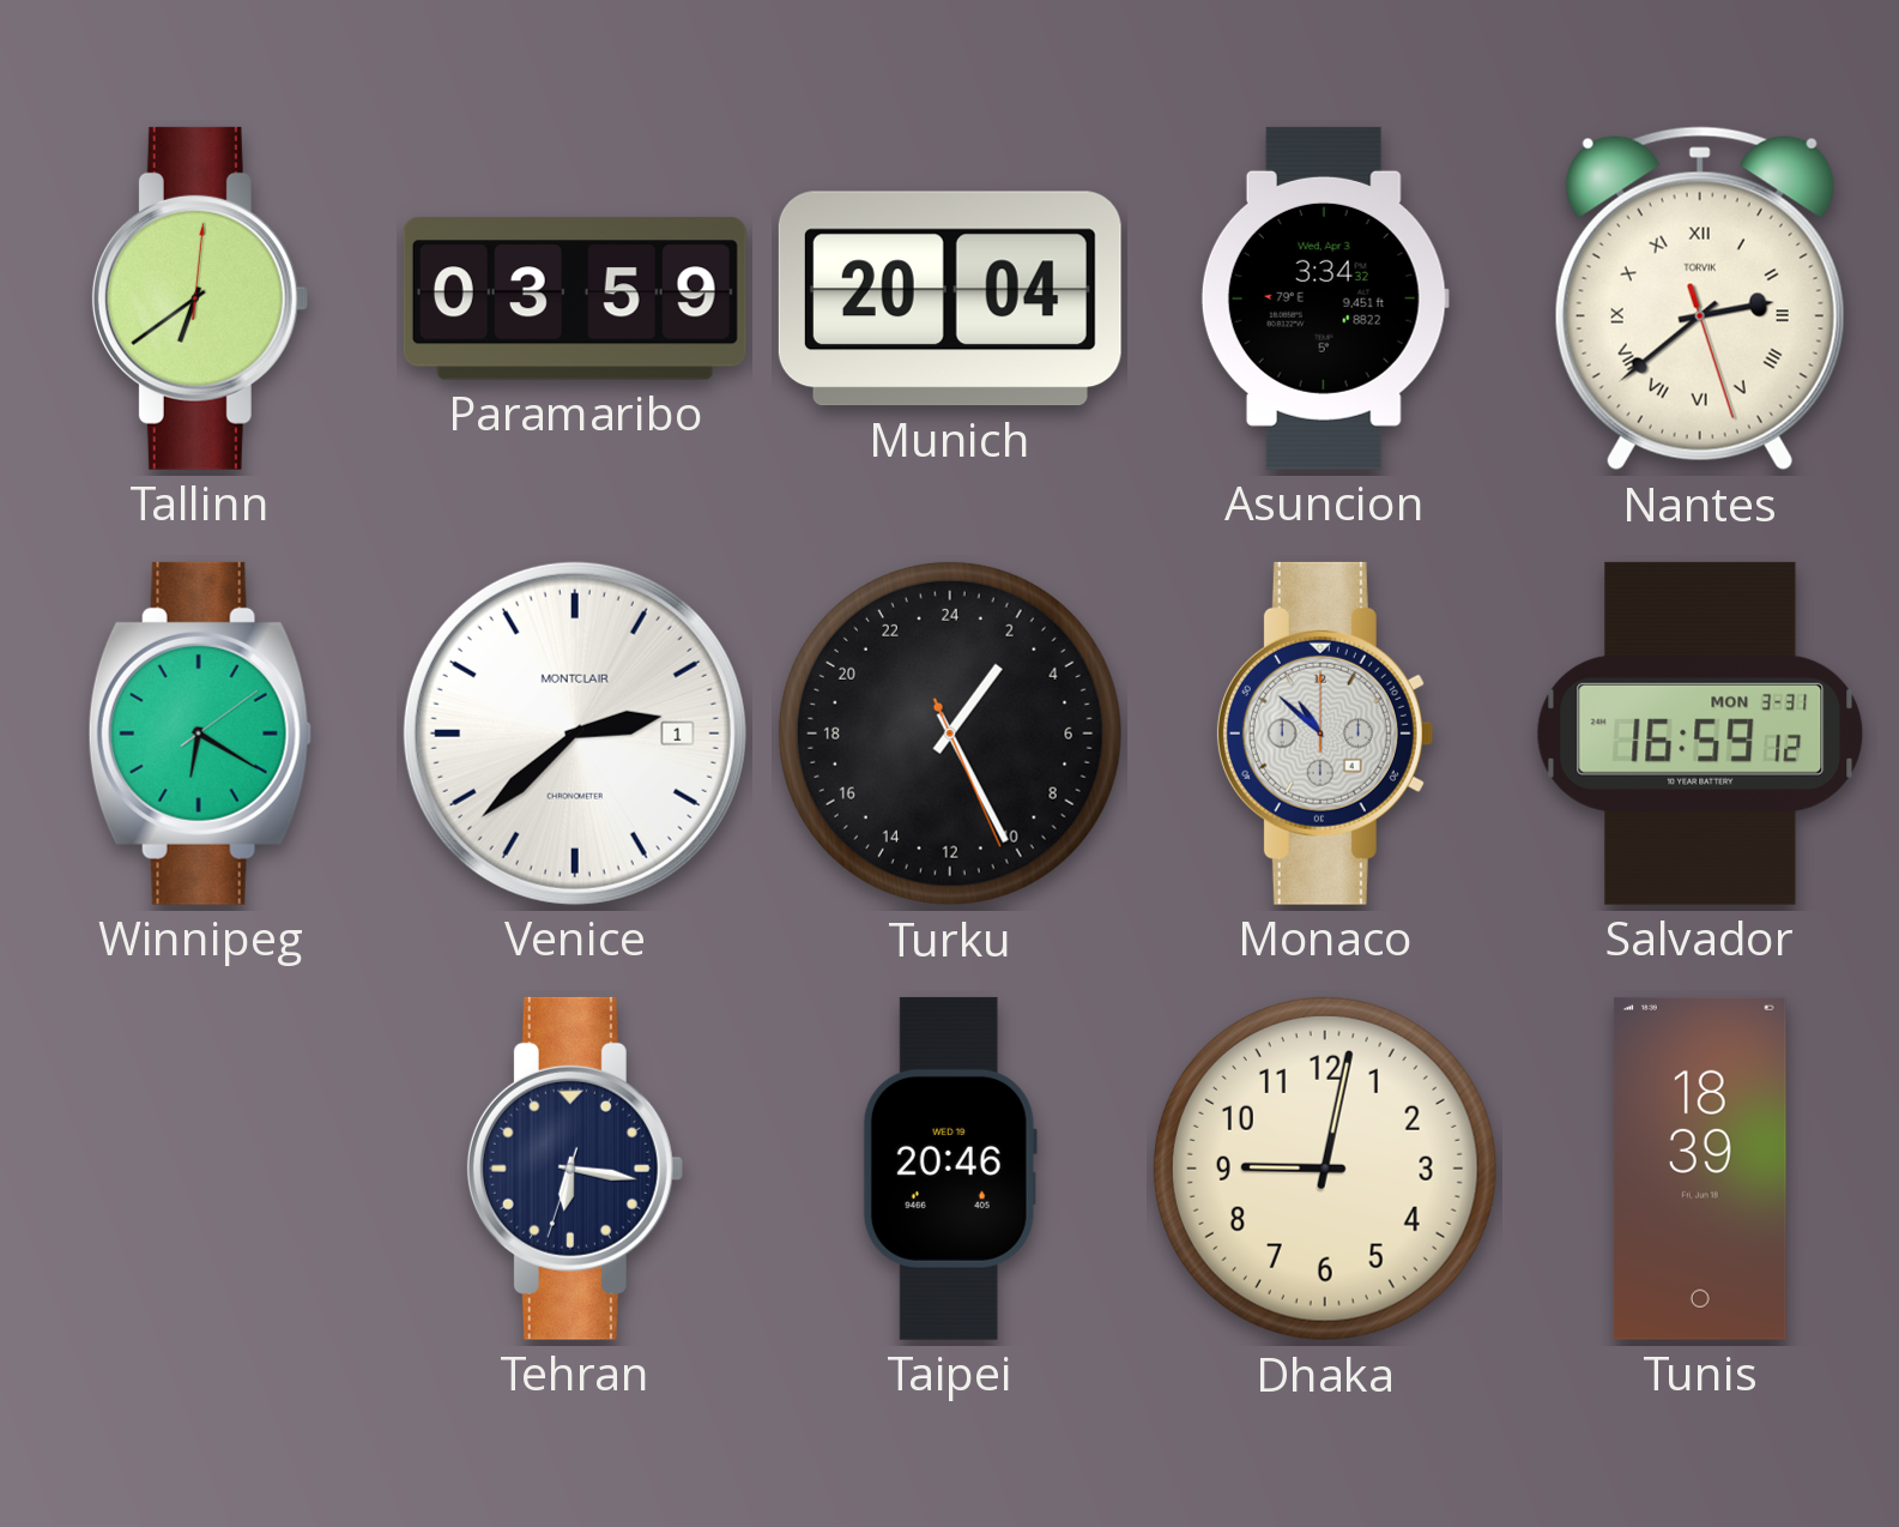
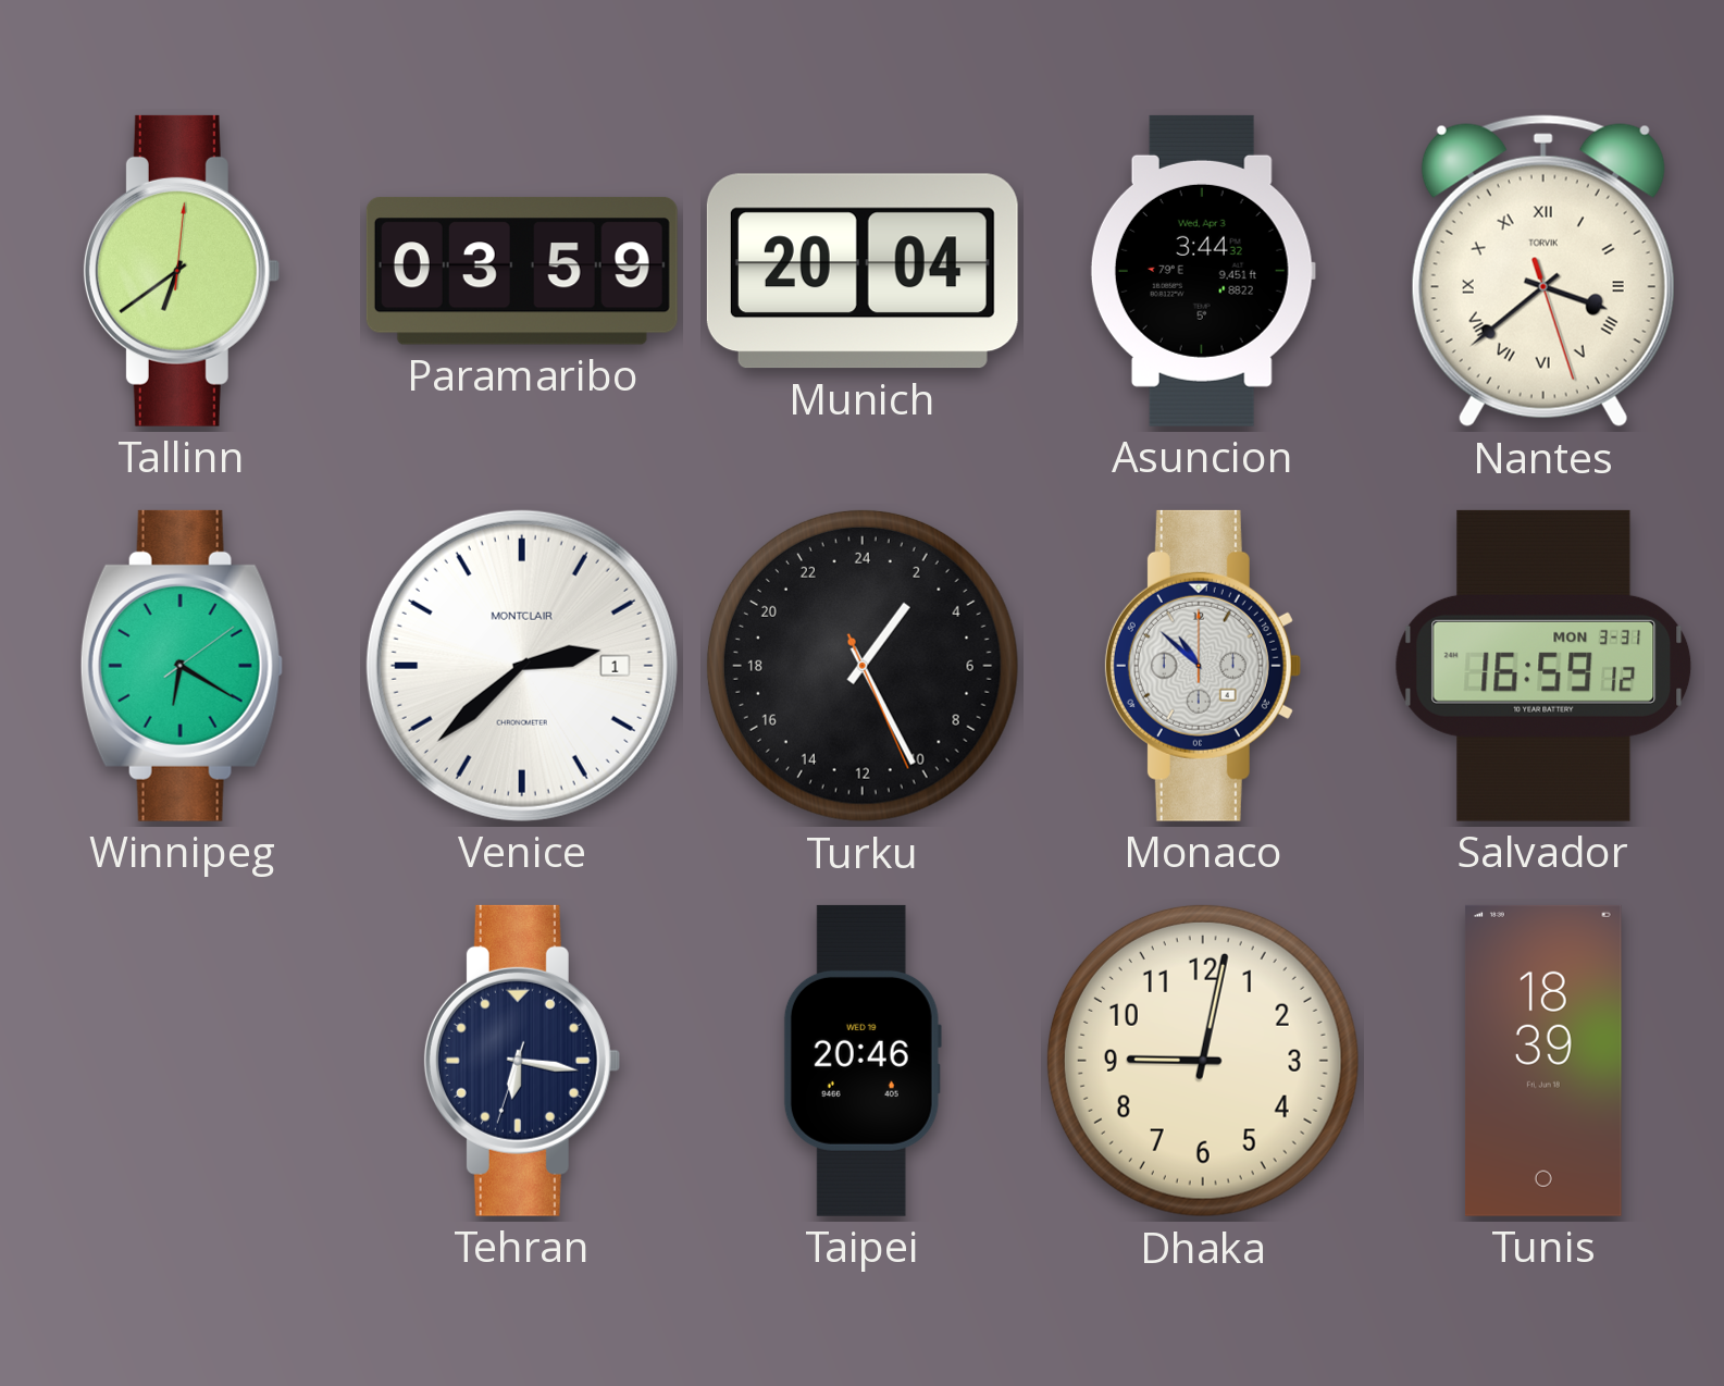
Asuncion: 3:34 -> 3:44
Nantes: 2:38 -> 3:38
